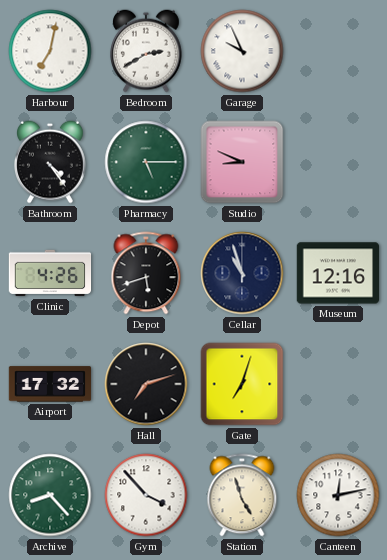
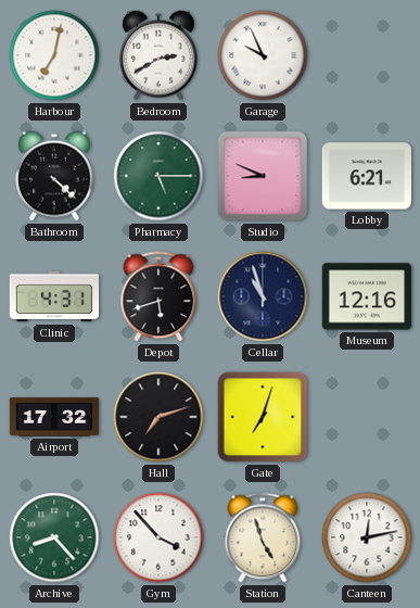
Bathroom: 4:24 -> 4:22
Lobby: none -> 6:21
Clinic: 4:26 -> 4:31
